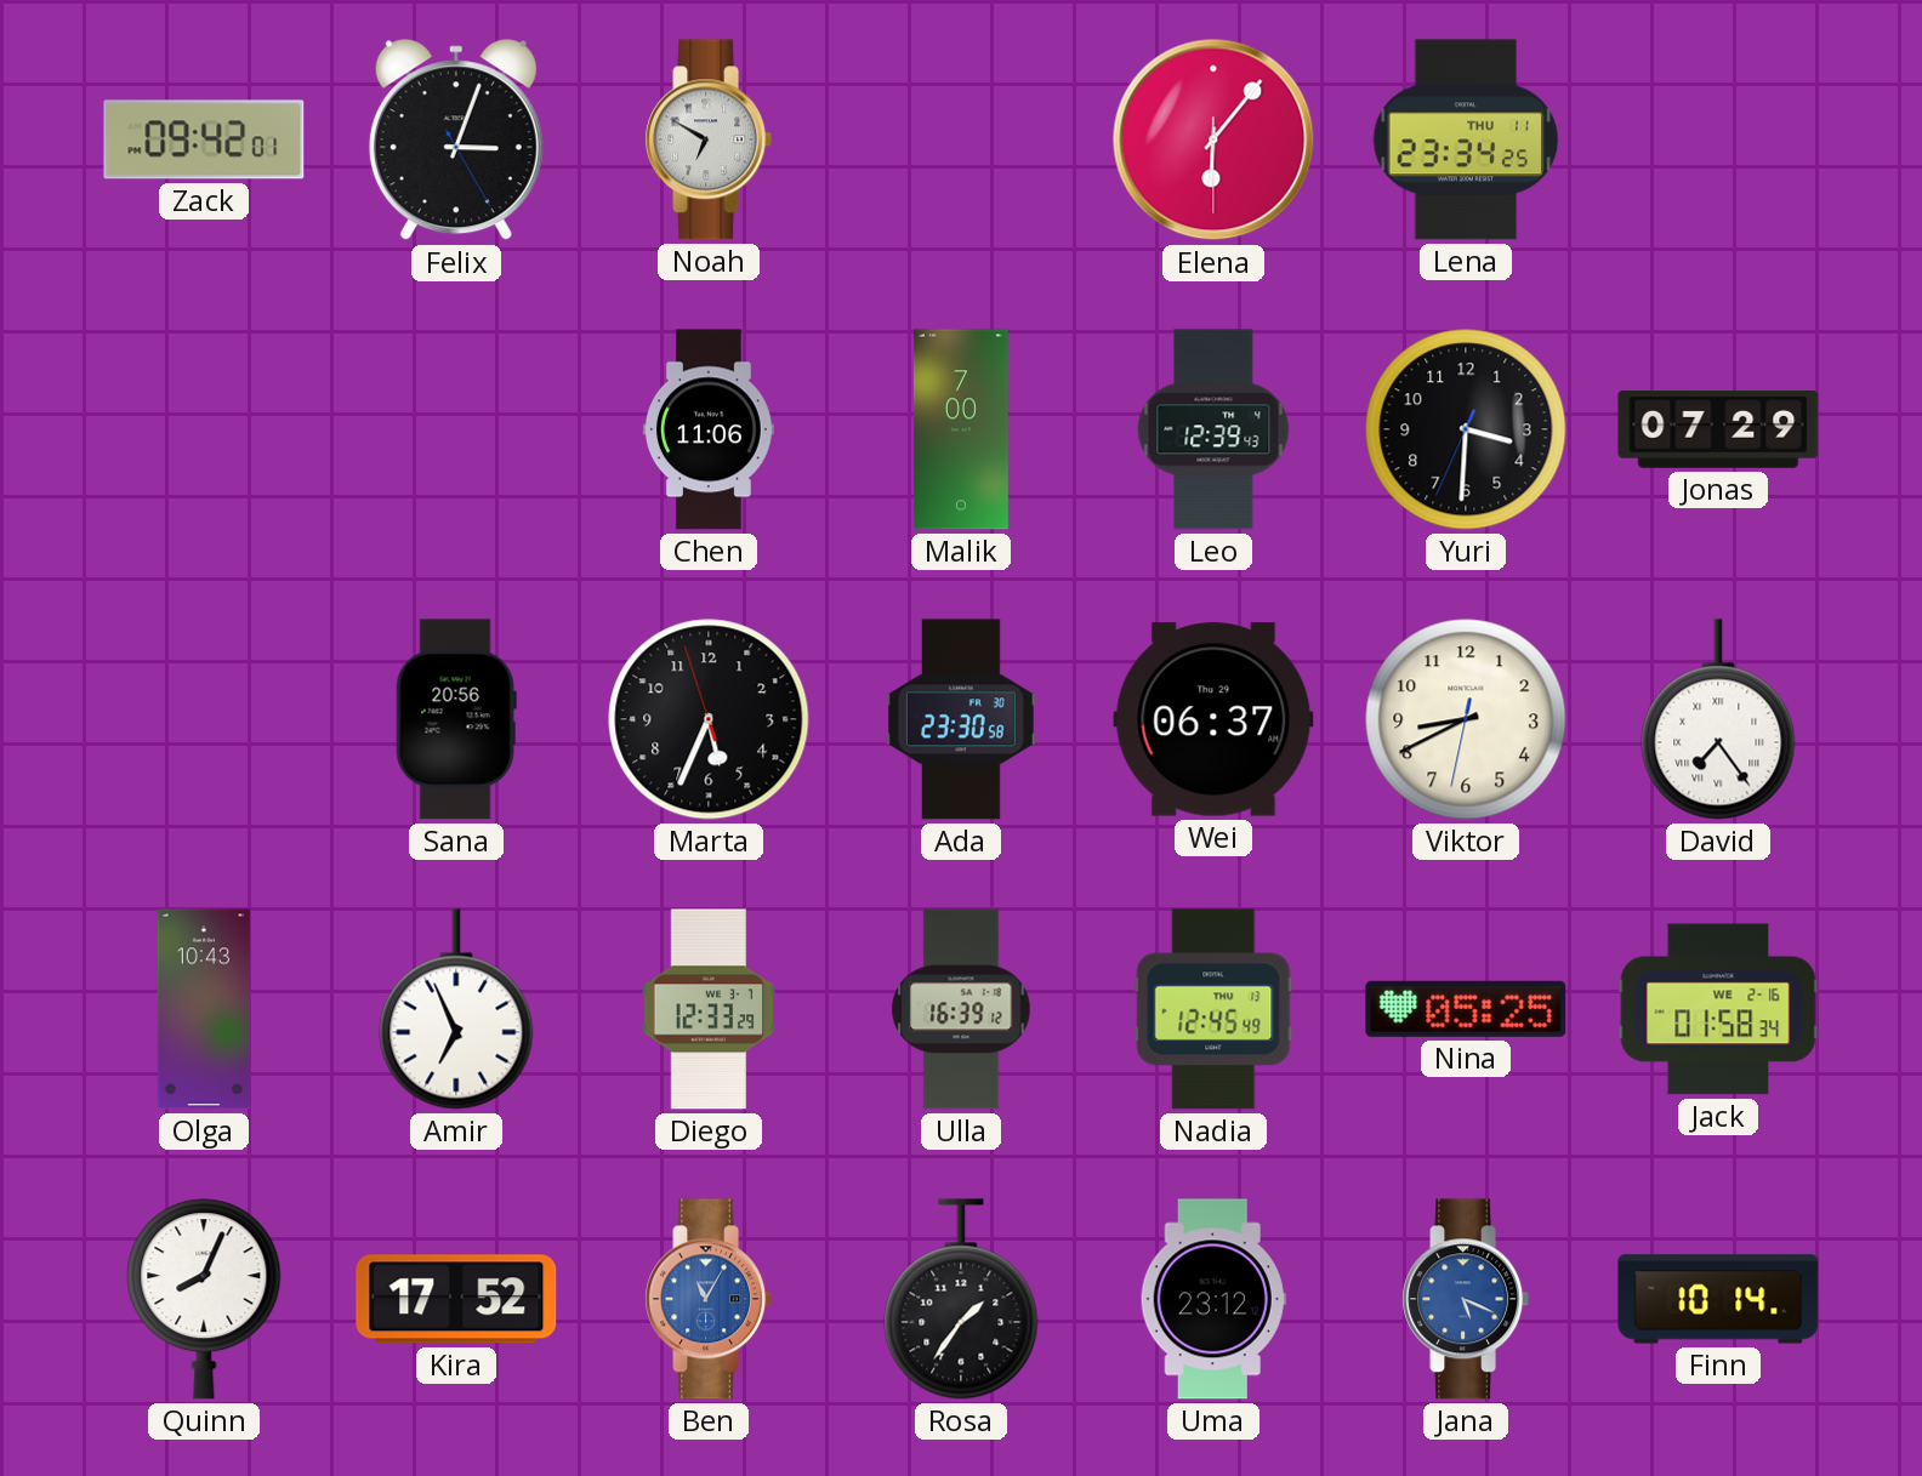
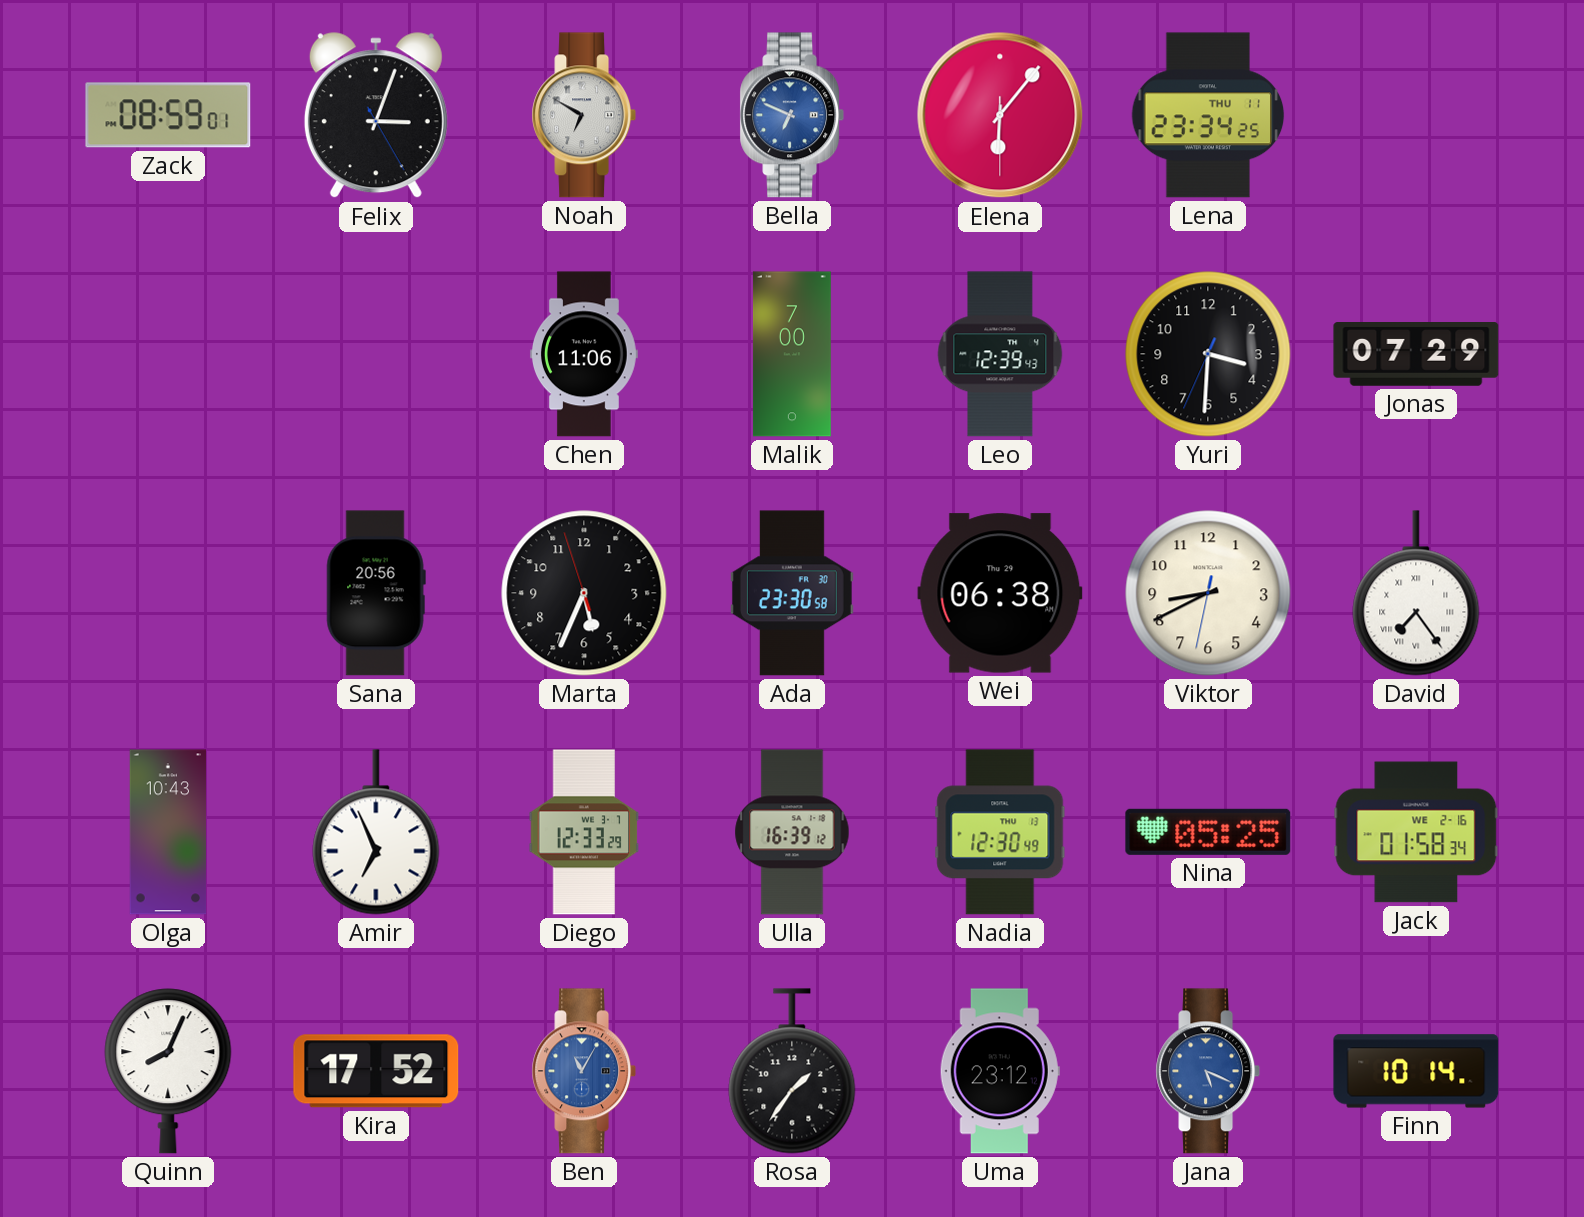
Zack: 09:42 -> 08:59
Bella: none -> 6:49
Wei: 06:37 -> 06:38
Nadia: 12:45 -> 12:30
